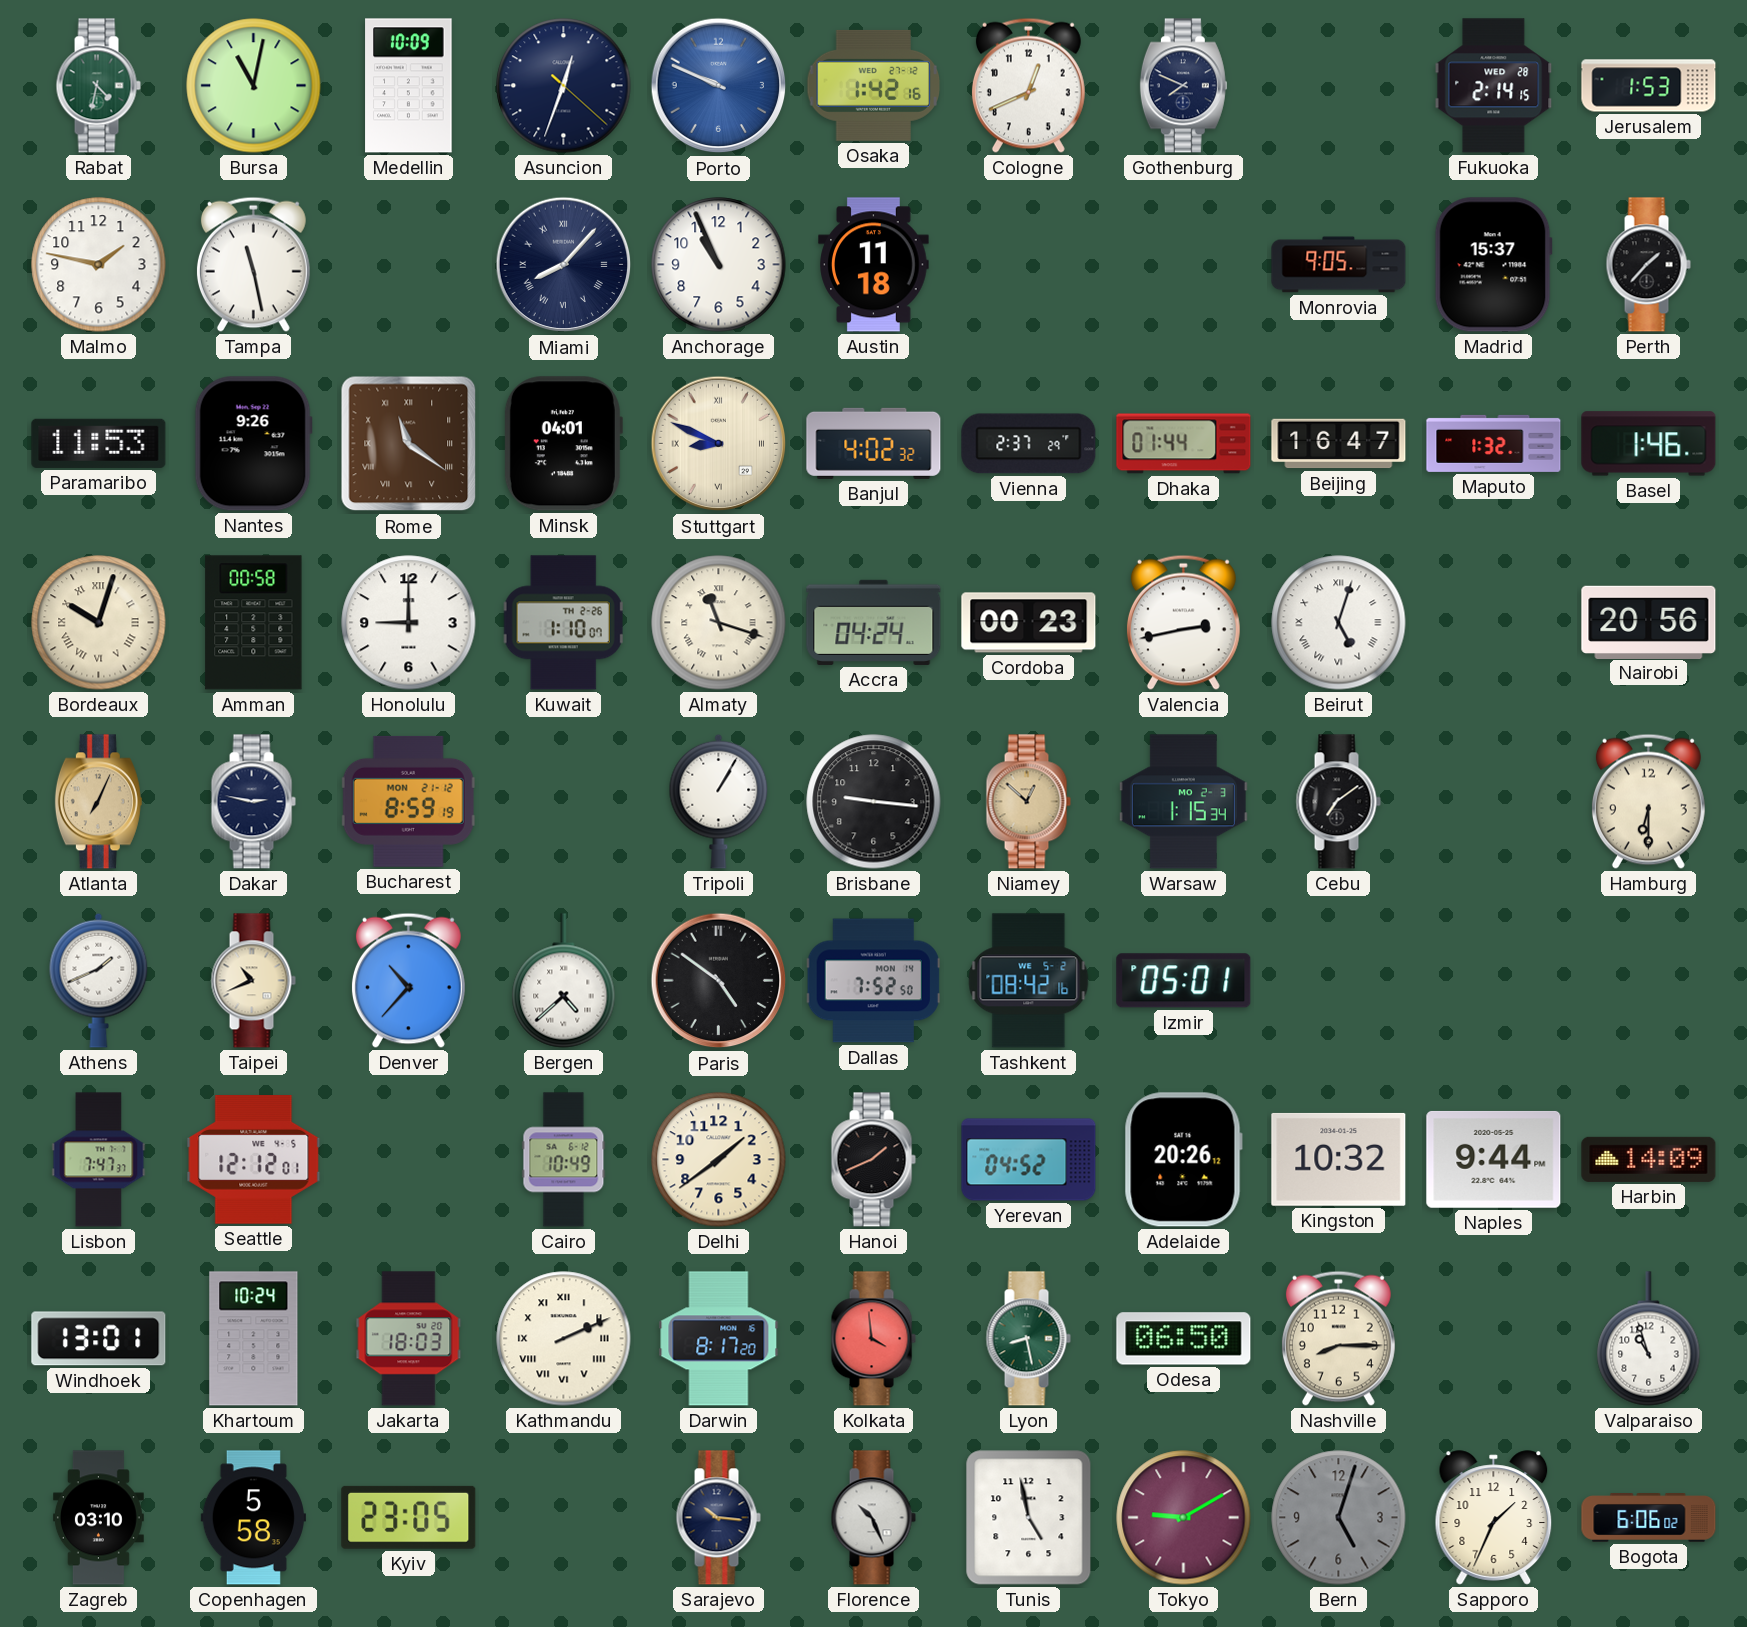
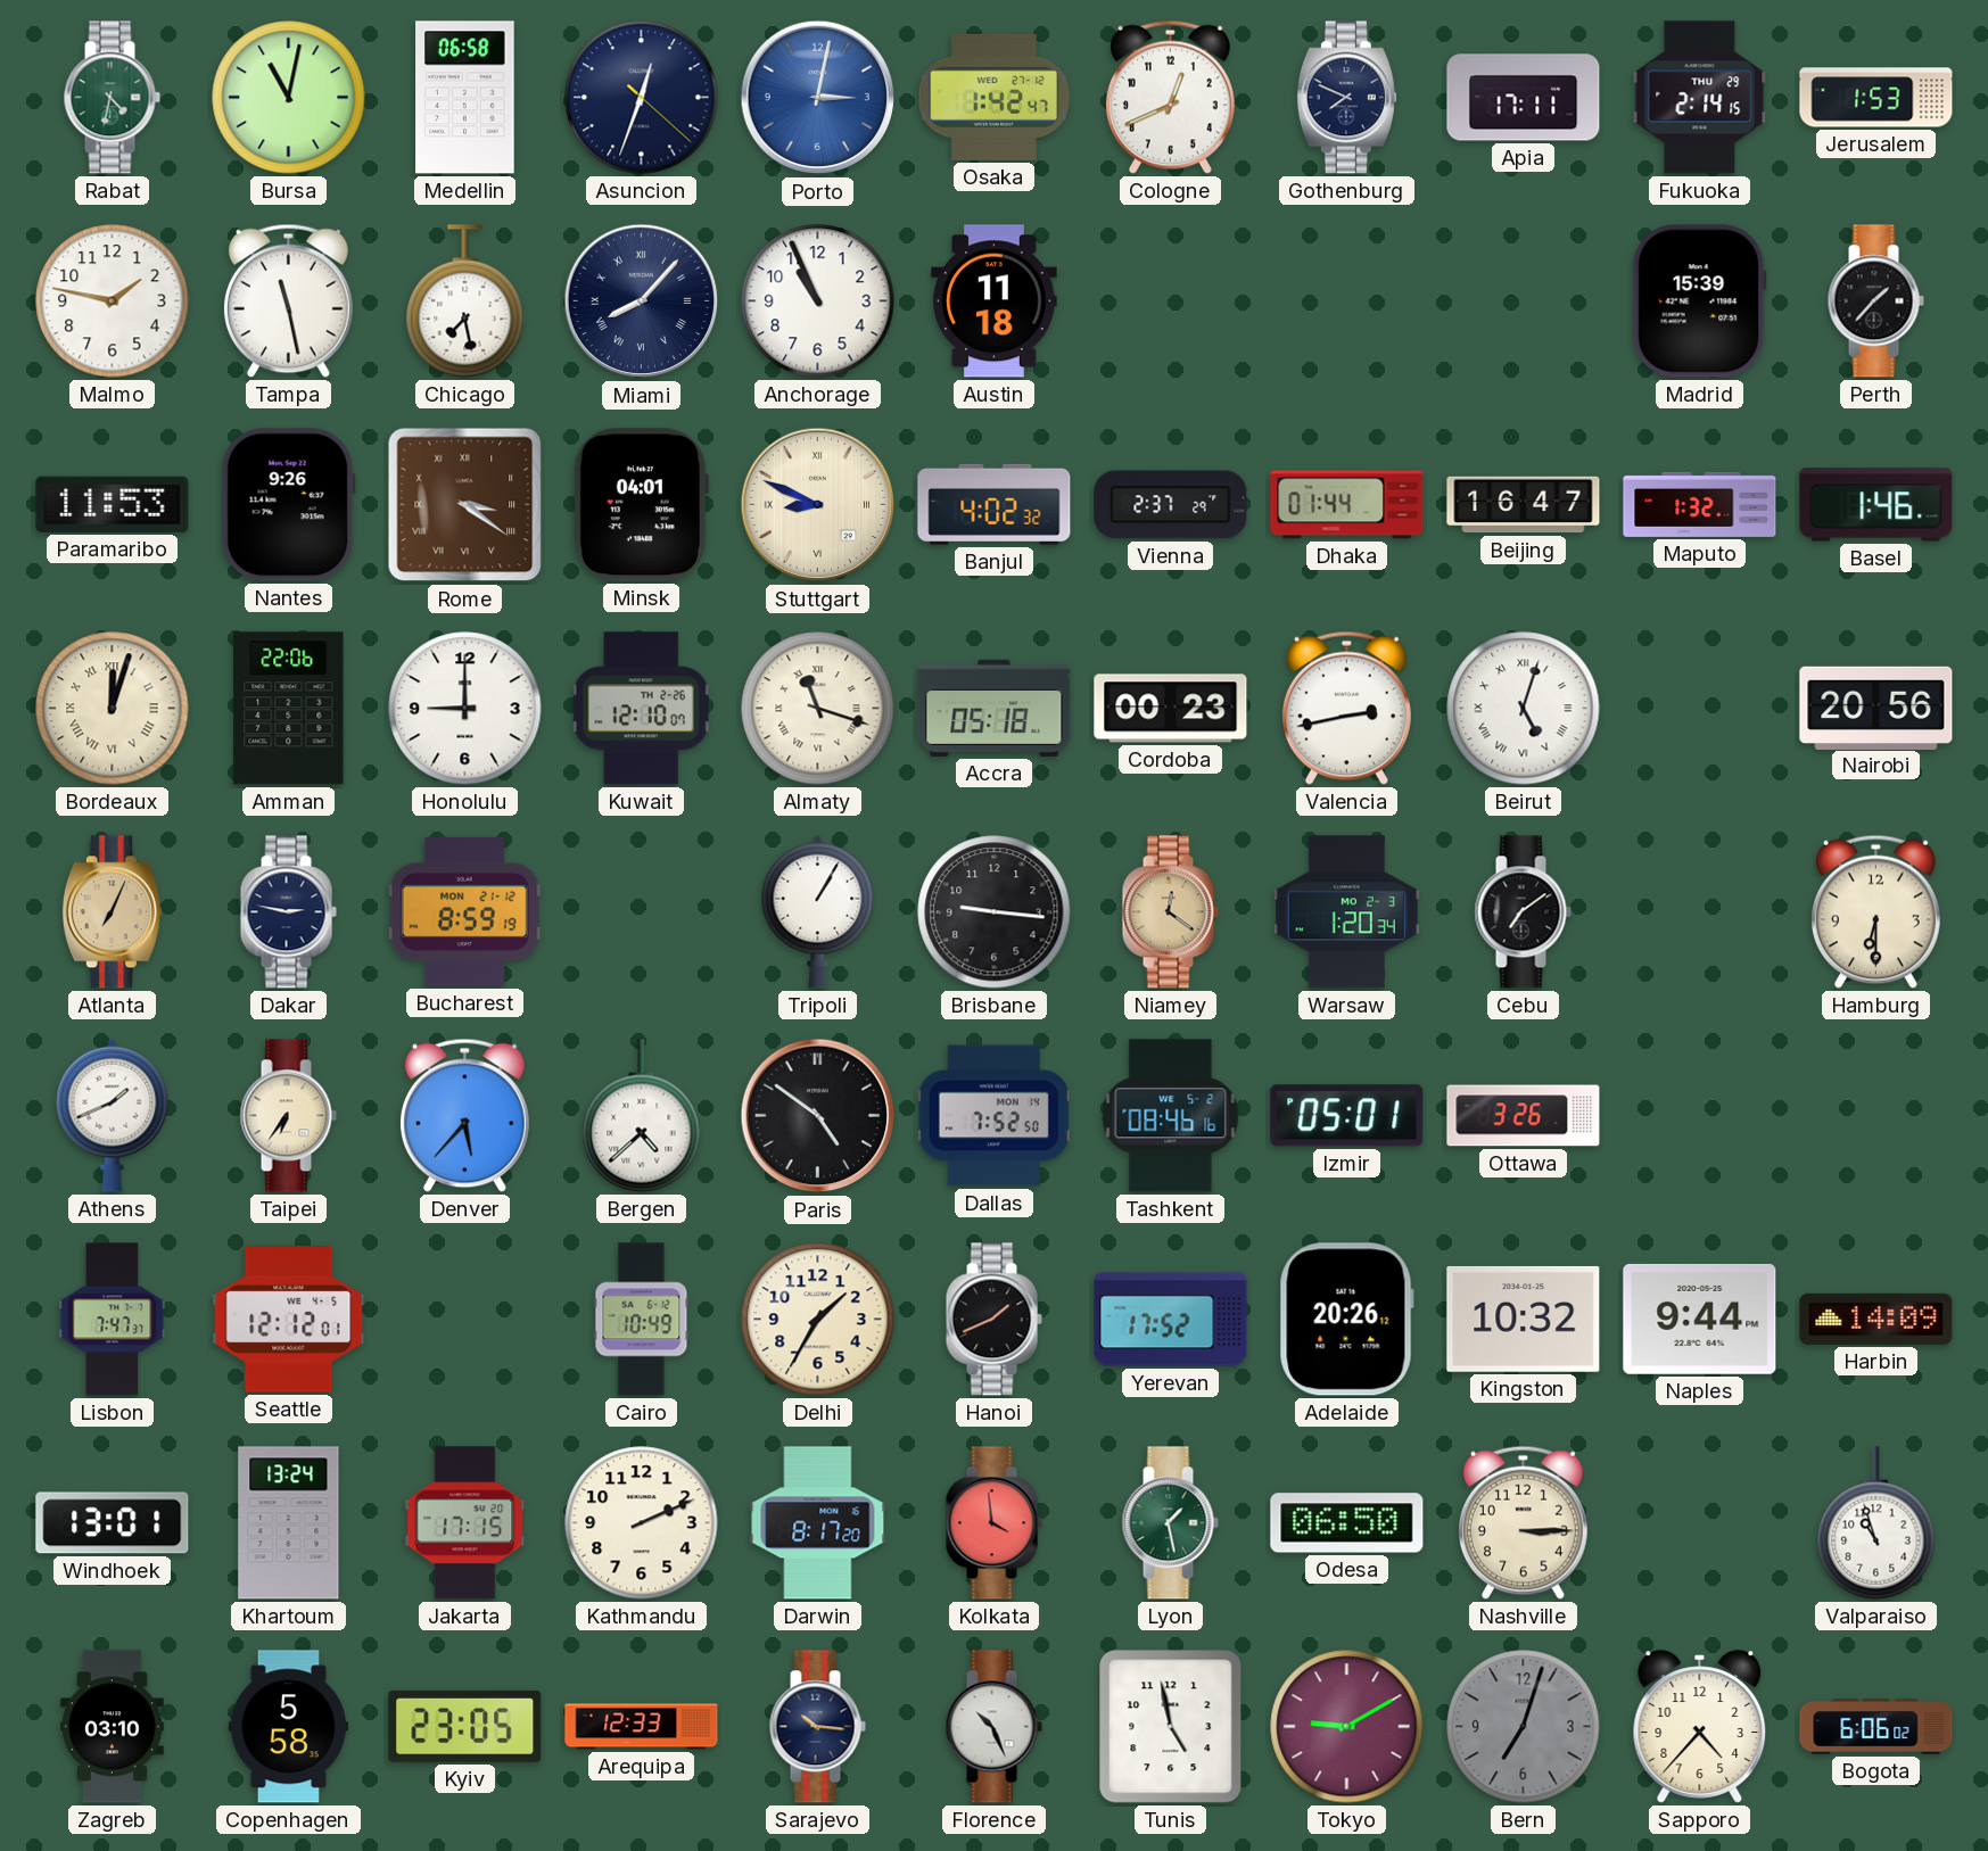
Medellin: 10:09 -> 06:58
Porto: 9:49 -> 3:02
Osaka: 1:42:16 -> 1:42:47
Apia: none -> 17:11
Fukuoka date: WED 28 -> THU 29
Chicago: none -> 7:28
Monrovia: 9:05 -> none
Madrid: 15:37 -> 15:39
Rome: 11:21 -> 3:21
Bordeaux: 10:03 -> 12:03
Amman: 00:58 -> 22:06
Kuwait: 1:10 -> 12:10
Accra: 04:24 -> 05:18
Niamey: 12:52 -> 12:21
Warsaw: 1:15 -> 1:20
Taipei: 10:41 -> 6:36
Denver: 10:37 -> 5:37
Tashkent: 08:42 -> 08:46
Ottawa: none -> 3:26
Delhi: 1:39 -> 1:35
Yerevan: 04:52 -> 17:52
Khartoum: 10:24 -> 13:24
Jakarta: 18:03 -> 17:15
Kathmandu numerals: Roman -> Arabic
Lyon: 8:28 -> 1:28
Nashville: 8:15 -> 3:15
Arequipa: none -> 12:33
Bern: 5:03 -> 7:03
Sapporo: 1:34 -> 4:37
